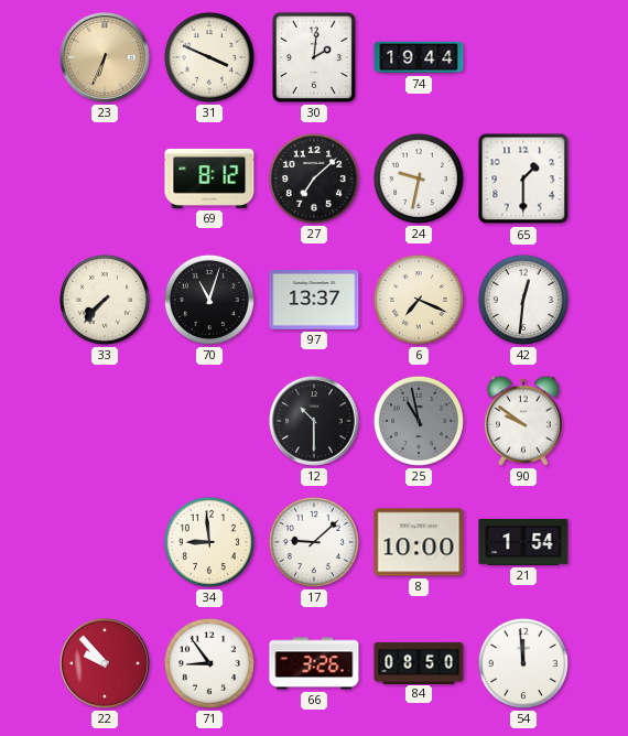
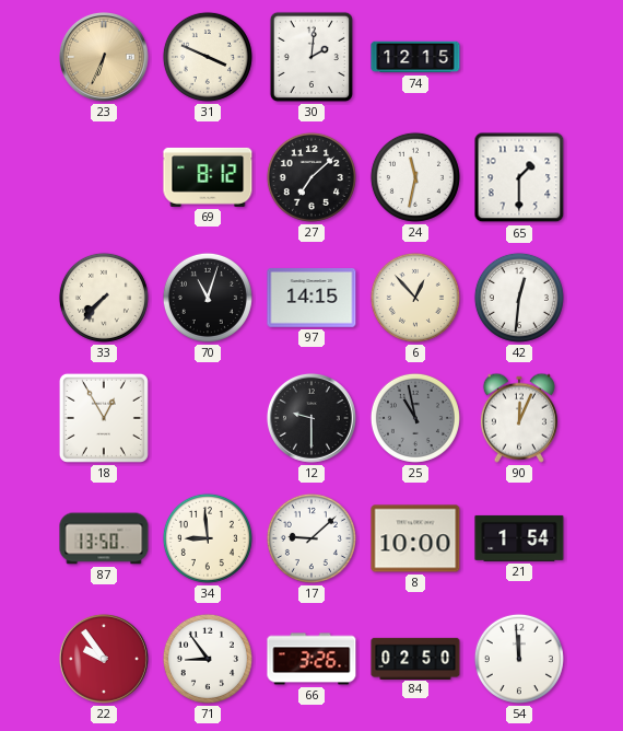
74: 19:44 -> 12:15
24: 9:32 -> 11:32
97: 13:37 -> 14:15
6: 7:19 -> 12:53
18: none -> 12:55
12: 10:30 -> 9:30
90: 9:51 -> 12:04
87: none -> 13:50
22: 9:53 -> 9:54
84: 08:50 -> 02:50
